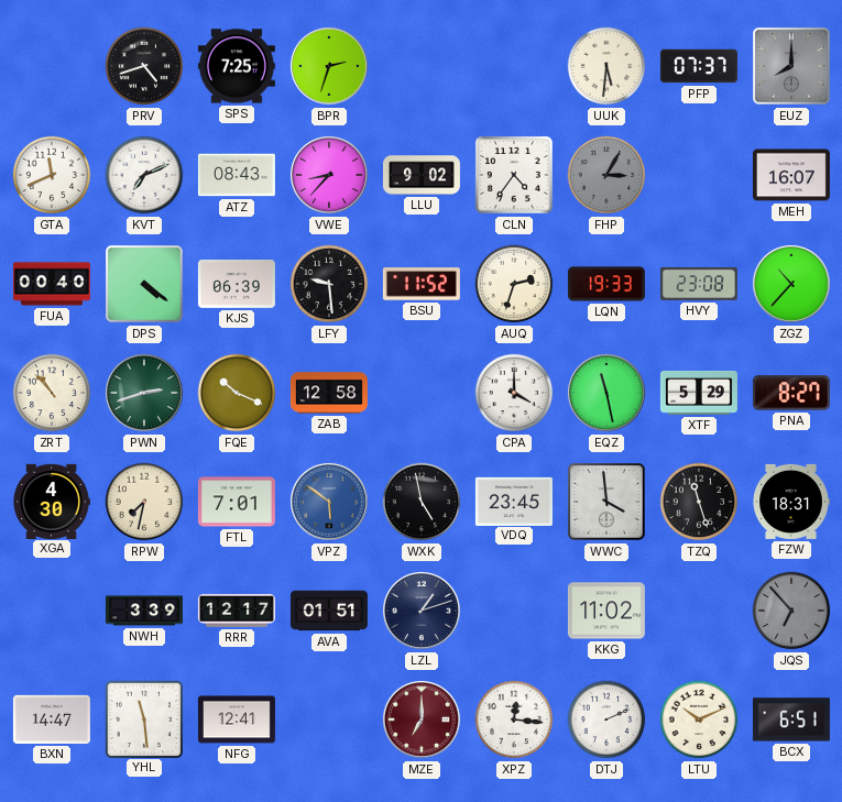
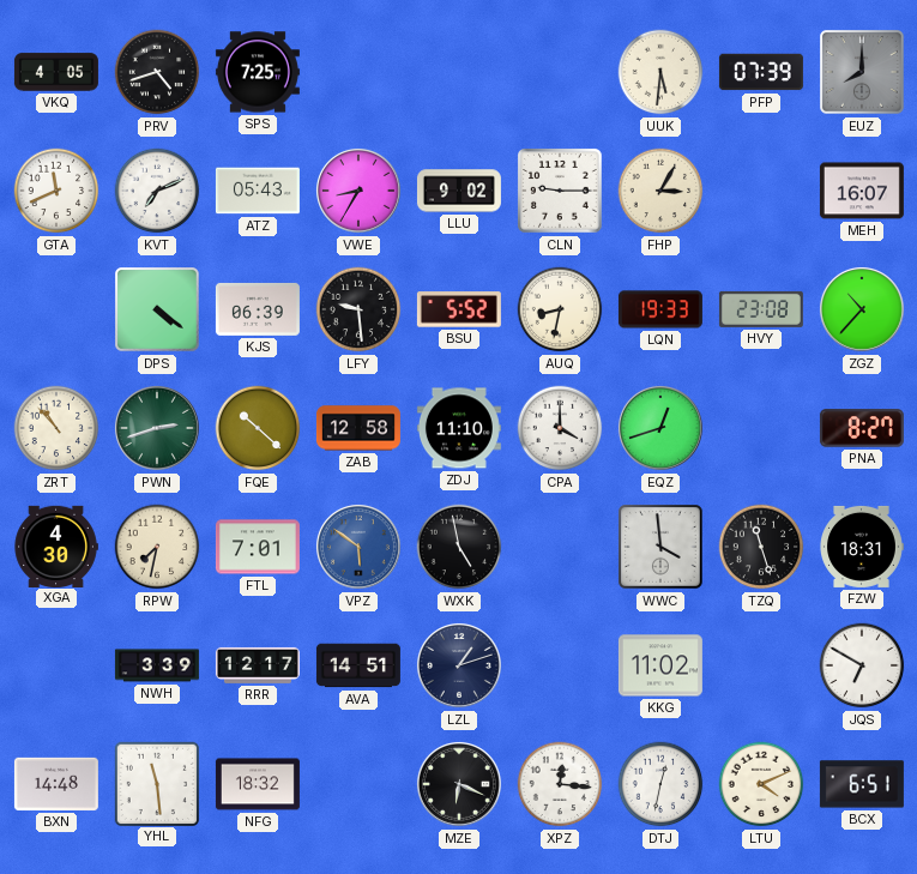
VKQ: none -> 4:05
BPR: 2:33 -> none
PFP: 07:37 -> 07:39
ATZ: 08:43 -> 05:43
VWE: 8:37 -> 8:35
CLN: 4:36 -> 9:15
FHP dial: grey -> cream
FUA: 00:40 -> none
BSU: 11:52 -> 5:52
AUQ: 2:33 -> 8:32
FQE: 10:19 -> 10:22
ZDJ: none -> 11:10
EQZ: 11:28 -> 12:42
XTF: 5:29 -> none
VDQ: 23:45 -> none
AVA: 01:51 -> 14:51
JQS: 6:53 -> 6:50
JQS dial: grey -> white
BXN: 14:47 -> 14:48
NFG: 12:41 -> 18:32
MZE: 7:00 -> 6:19
MZE dial: burgundy -> black
DTJ: 2:11 -> 12:32
LTU: 10:11 -> 4:11
